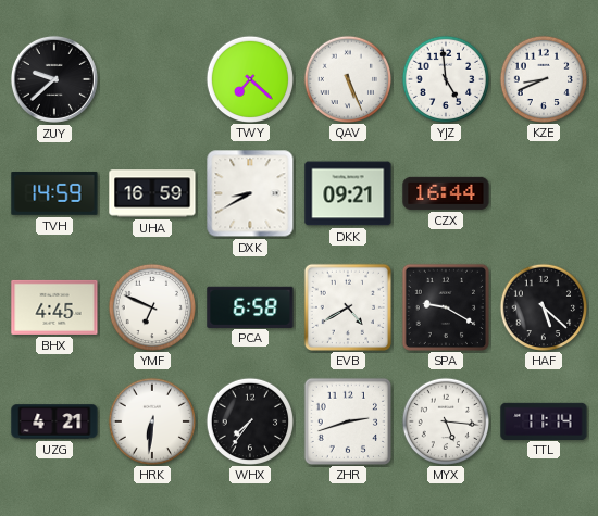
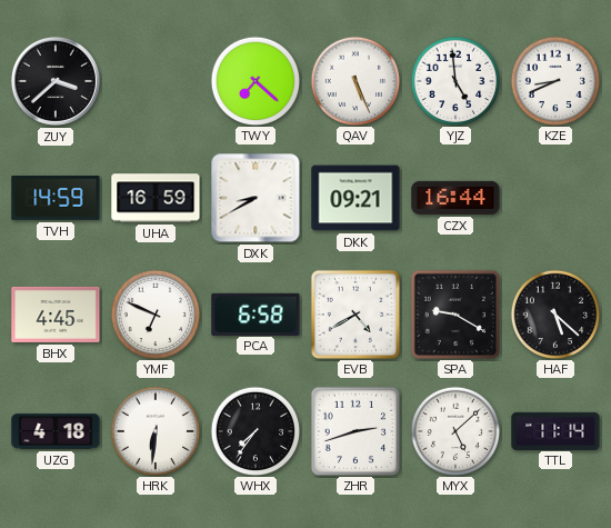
ZUY: 9:38 -> 3:38
UZG: 4:21 -> 4:18
MYX: 5:16 -> 5:08
